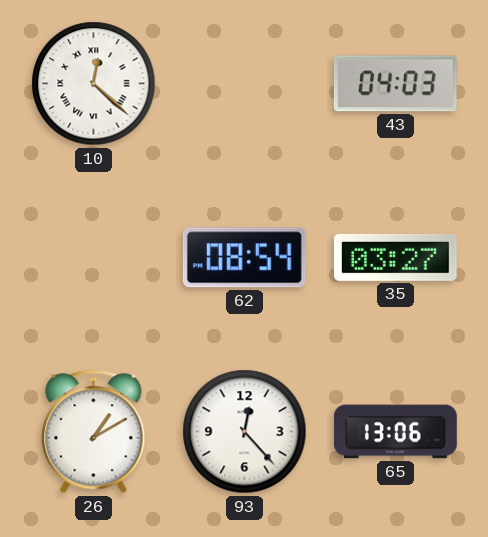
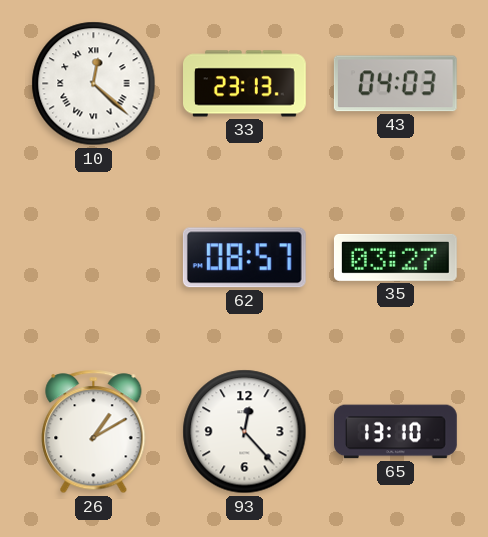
33: none -> 23:13
62: 08:54 -> 08:57
65: 13:06 -> 13:10
